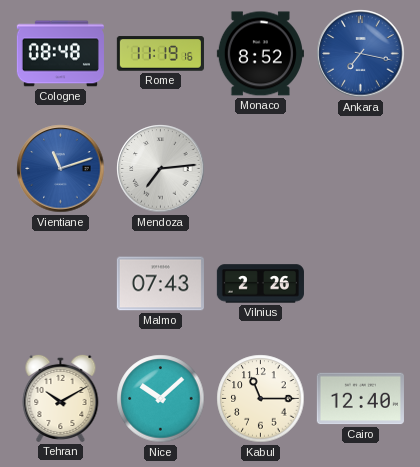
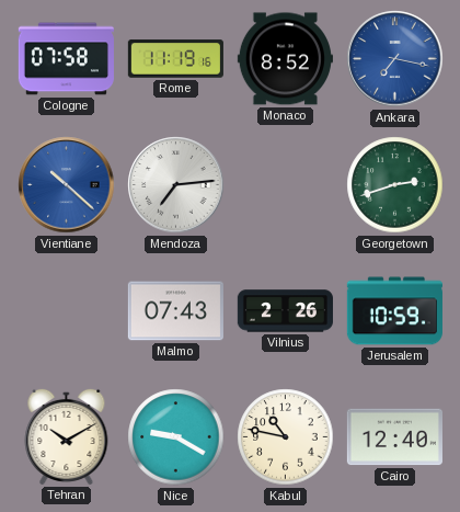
Cologne: 08:48 -> 07:58
Vientiane: 11:12 -> 10:22
Georgetown: none -> 2:42
Jerusalem: none -> 10:59
Nice: 10:08 -> 9:20
Kabul: 11:15 -> 10:47
